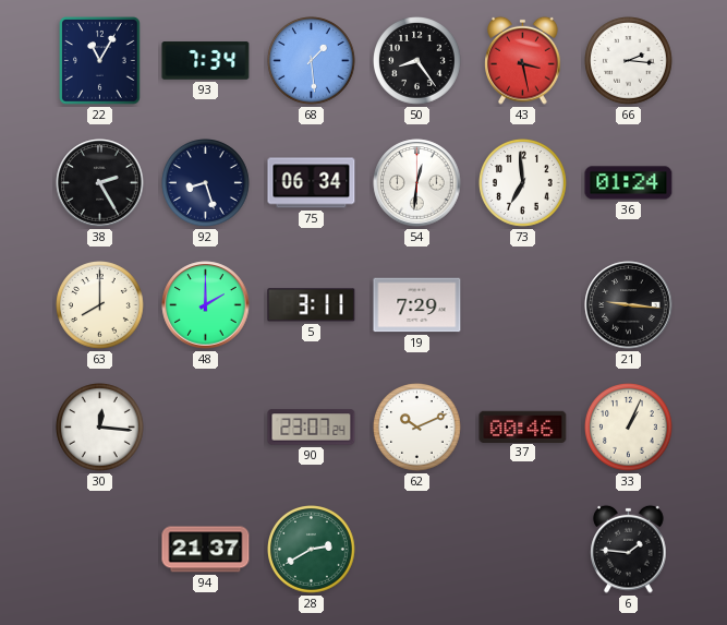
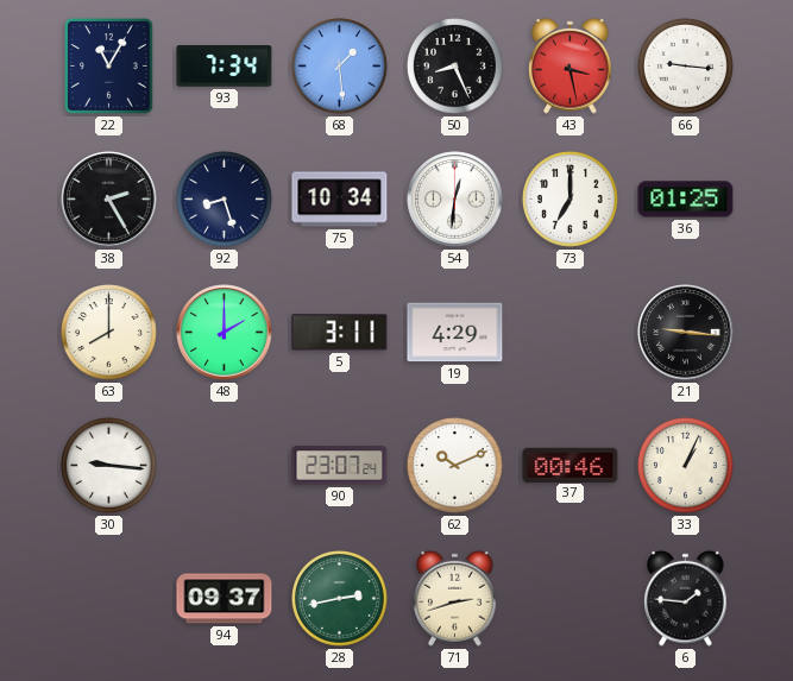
50: 8:24 -> 8:26
66: 2:16 -> 9:16
75: 06:34 -> 10:34
73: 6:59 -> 7:00
36: 01:24 -> 01:25
19: 7:29 -> 4:29
30: 12:16 -> 9:16
94: 21:37 -> 09:37
28: 2:40 -> 2:43
71: none -> 2:42
